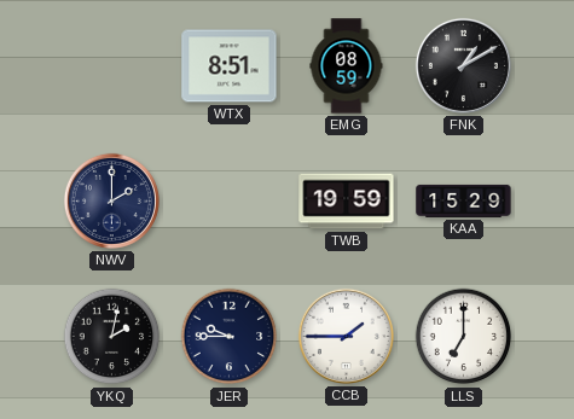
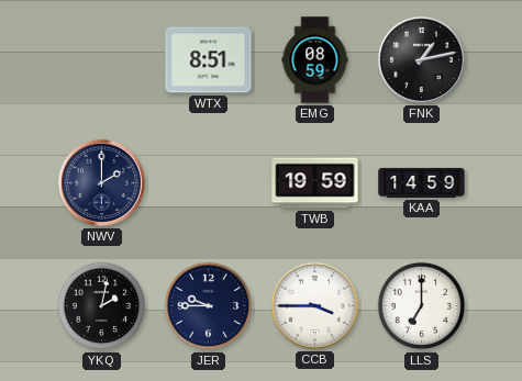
FNK: 1:10 -> 1:13
KAA: 15:29 -> 14:59
CCB: 1:45 -> 3:45
